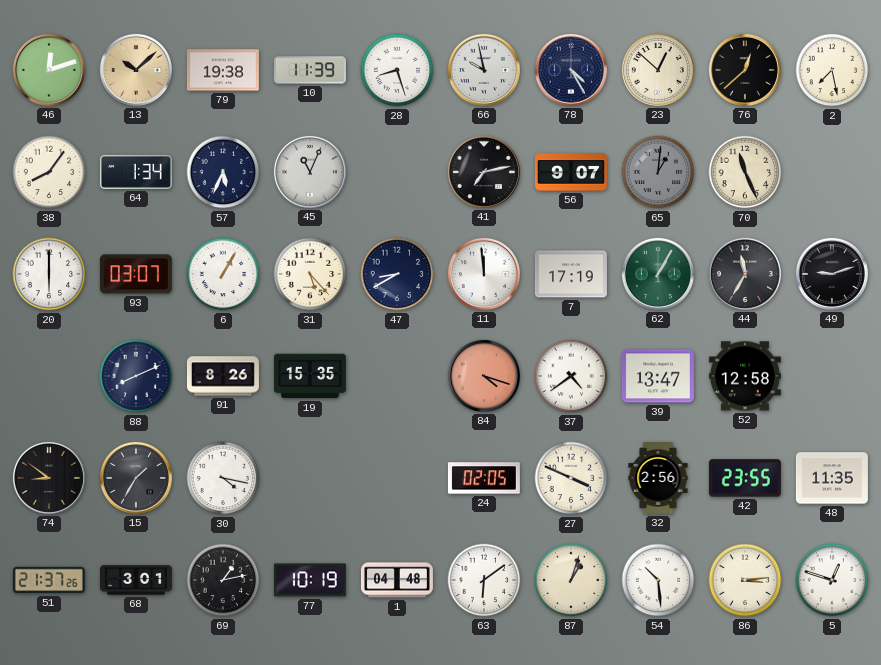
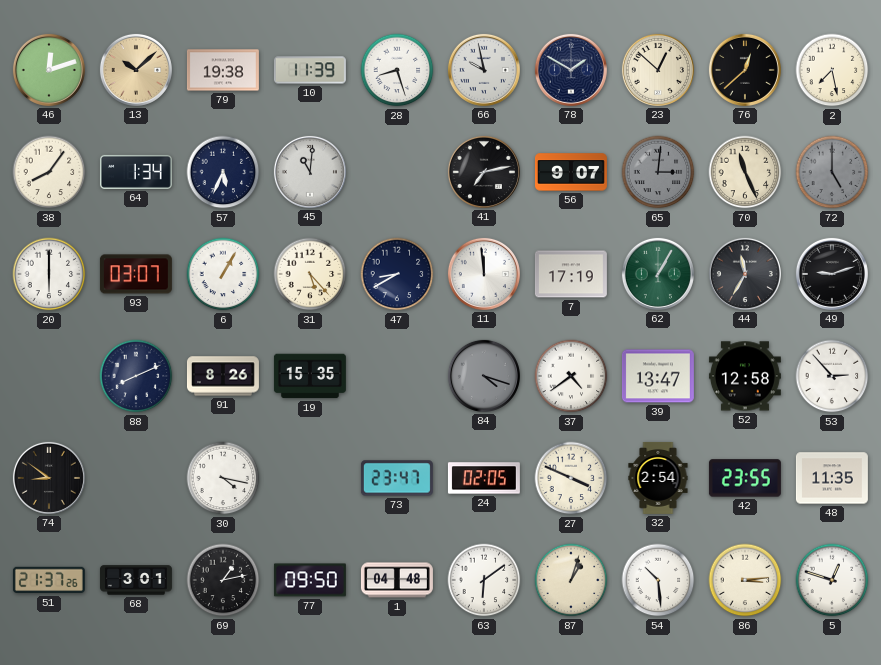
78: 4:25 -> 1:50
45: 11:04 -> 11:01
65: 1:01 -> 3:01
72: none -> 5:00
84 dial: salmon -> grey
53: none -> 2:53
15: 1:35 -> none
73: none -> 23:47
32: 2:56 -> 2:54
77: 10:19 -> 09:50
